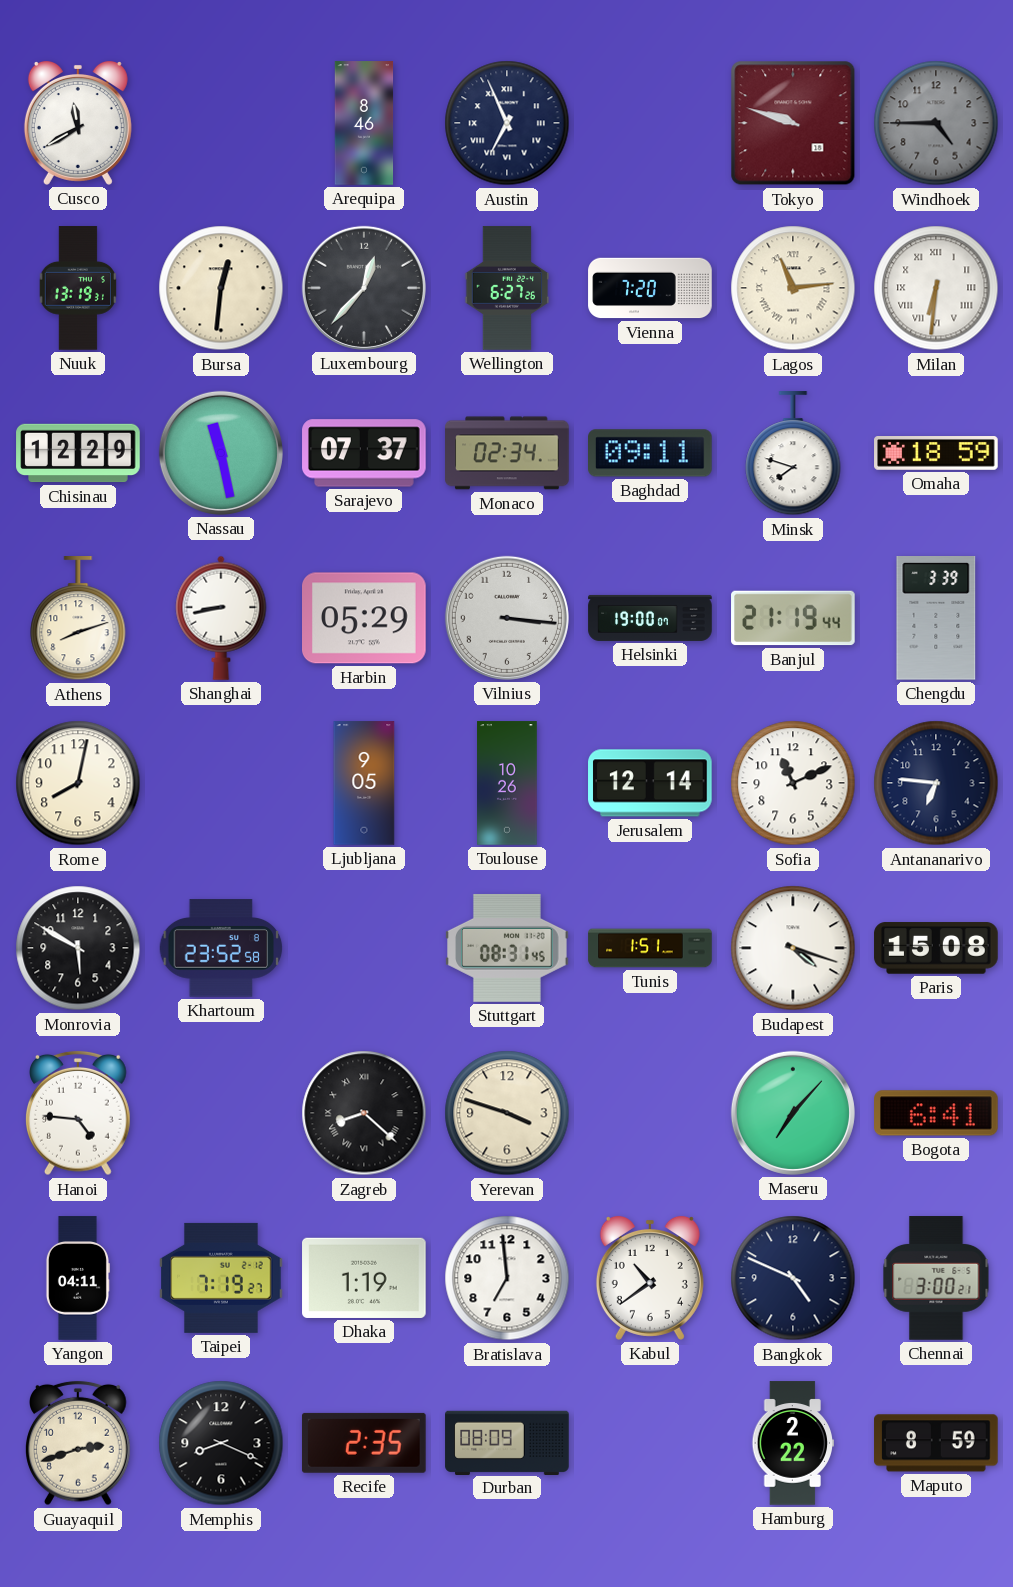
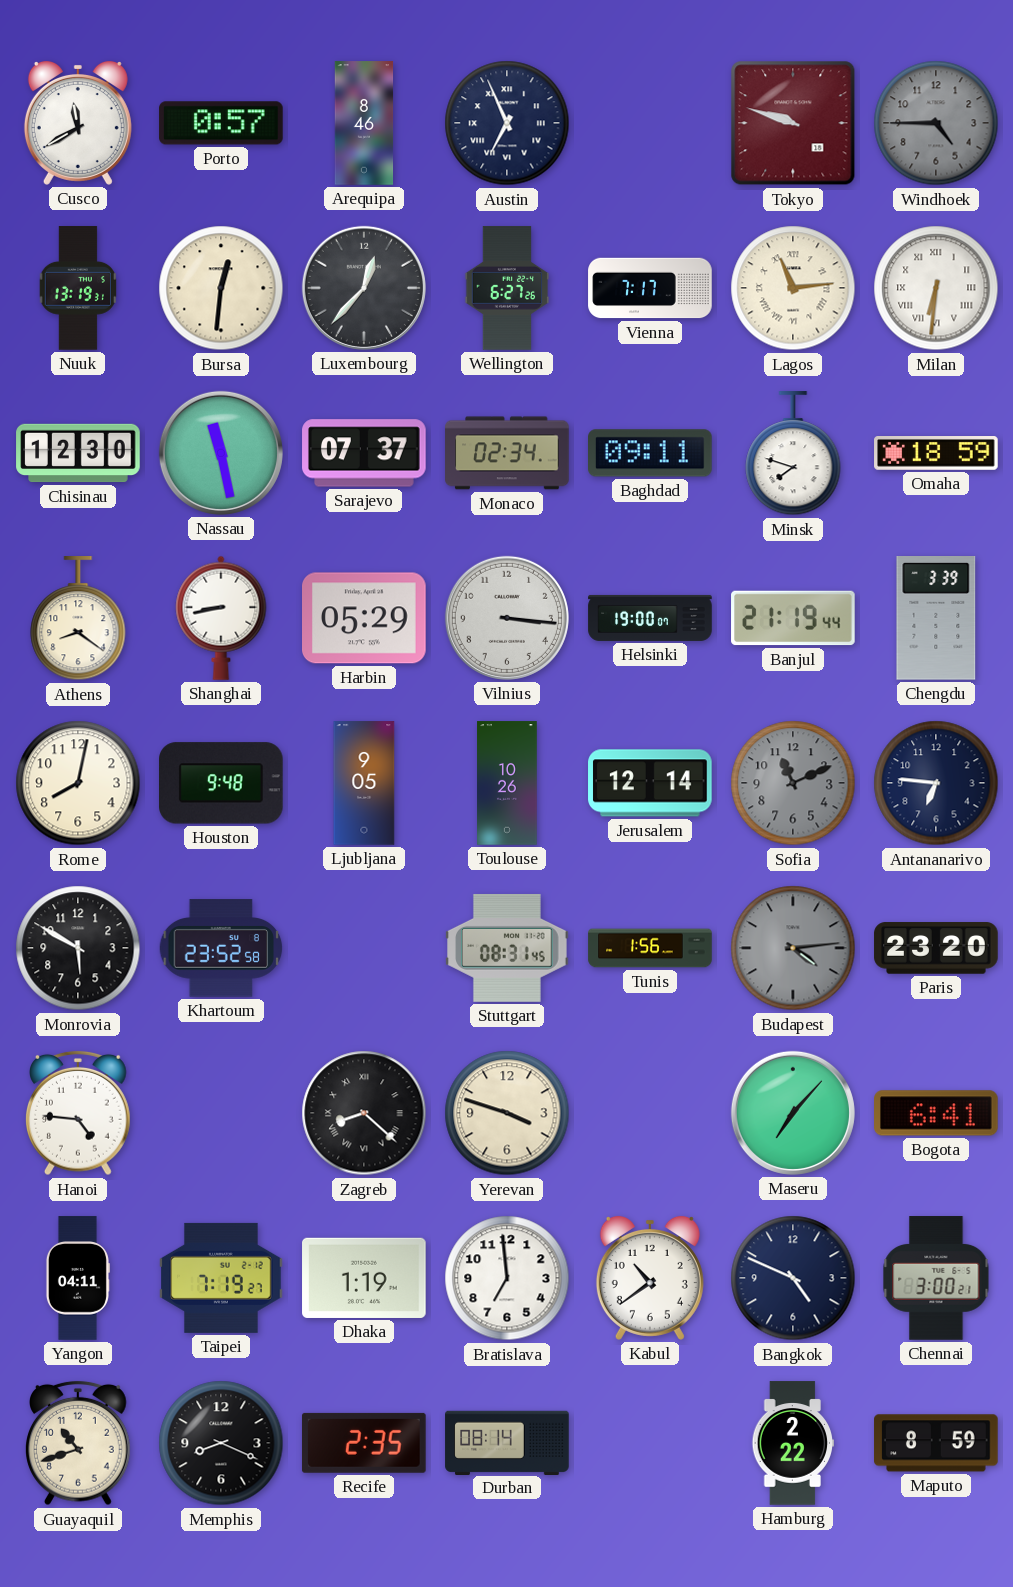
Porto: none -> 0:57
Vienna: 7:20 -> 7:17
Chisinau: 12:29 -> 12:30
Athens: 8:12 -> 8:21
Houston: none -> 9:48
Sofia dial: white -> grey
Tunis: 1:51 -> 1:56
Budapest: 4:18 -> 4:14
Budapest dial: white -> grey
Paris: 15:08 -> 23:20
Guayaquil: 2:42 -> 10:42
Durban: 08:09 -> 08:14
